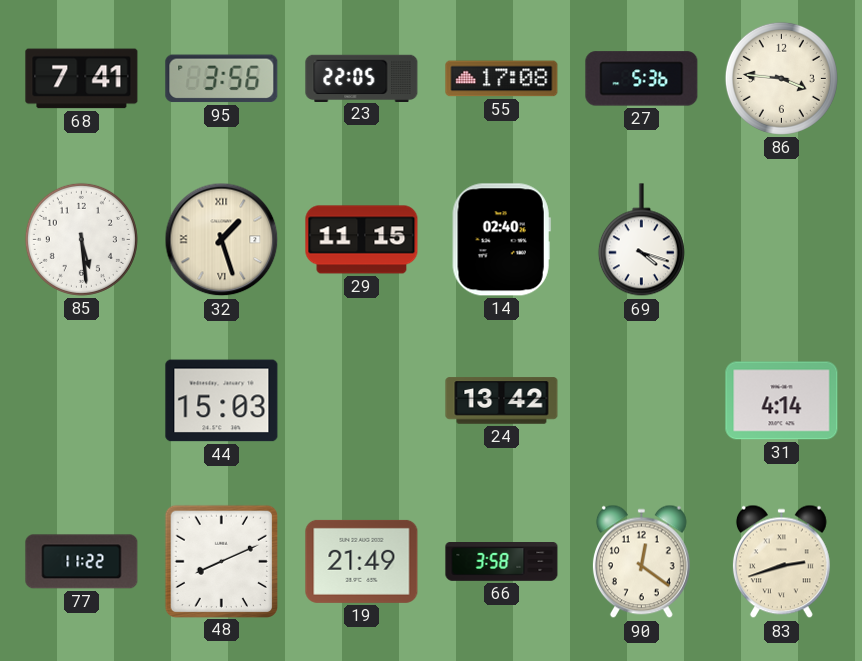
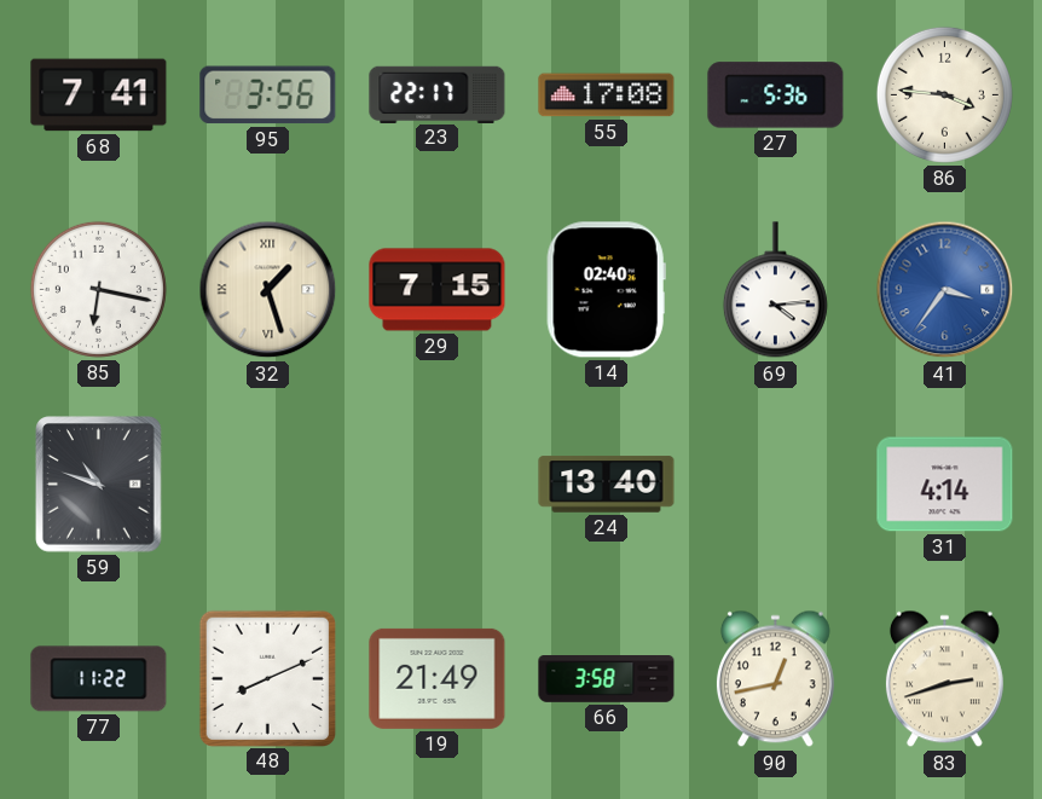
23: 22:05 -> 22:17
85: 5:29 -> 6:17
29: 11:15 -> 7:15
69: 4:18 -> 4:14
41: none -> 3:36
59: none -> 10:48
44: 15:03 -> none
24: 13:42 -> 13:40
90: 12:21 -> 12:43
